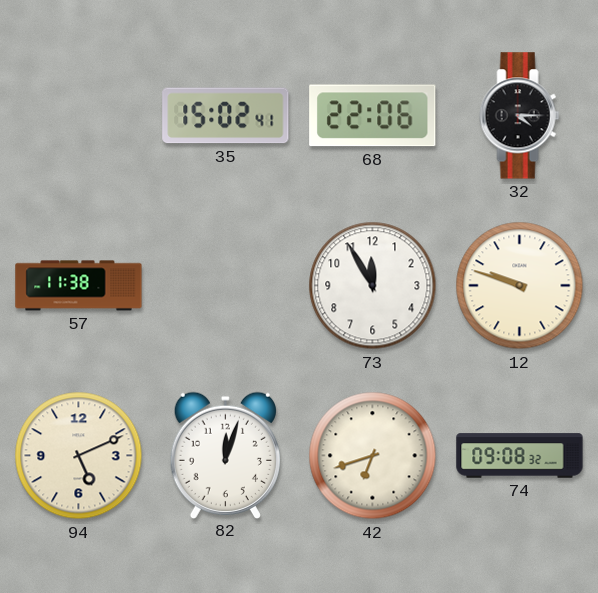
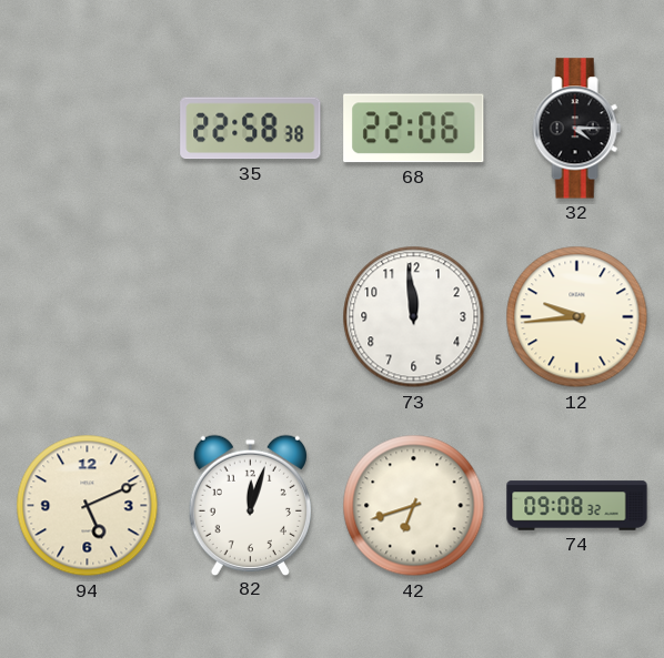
35: 15:02 -> 22:58
57: 11:38 -> none
73: 11:55 -> 11:59
12: 9:48 -> 9:44
